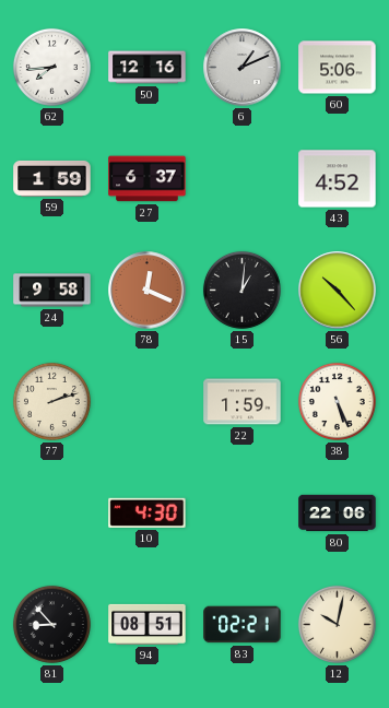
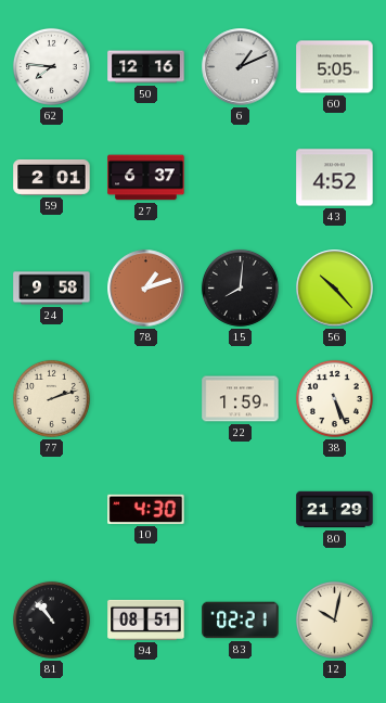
62: 7:44 -> 7:46
60: 5:06 -> 5:05
59: 1:59 -> 2:01
78: 12:19 -> 1:12
15: 1:01 -> 8:01
80: 22:06 -> 21:29
81: 8:53 -> 10:53
